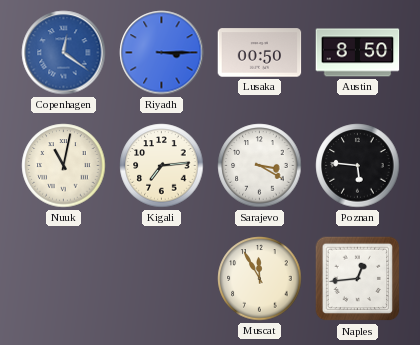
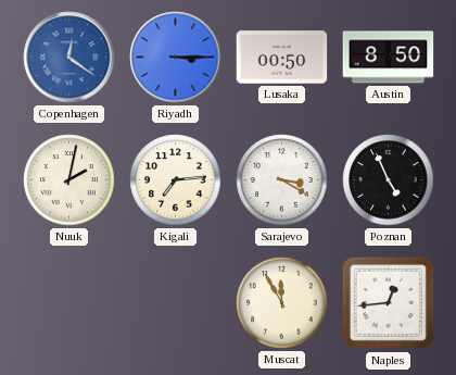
Nuuk: 11:02 -> 2:02
Poznan: 5:46 -> 4:56
